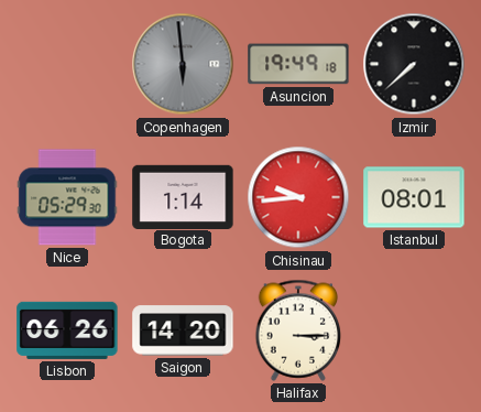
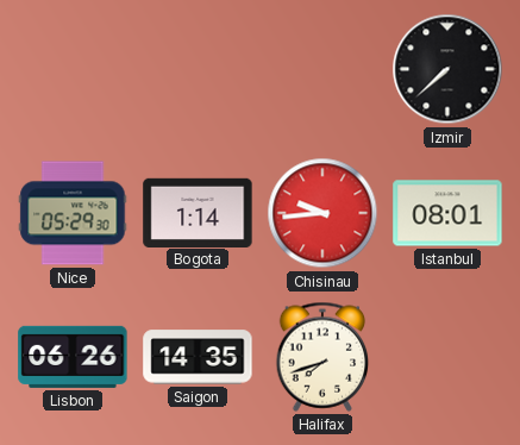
Copenhagen: 5:59 -> none
Asuncion: 19:49 -> none
Saigon: 14:20 -> 14:35
Halifax: 3:15 -> 7:42
